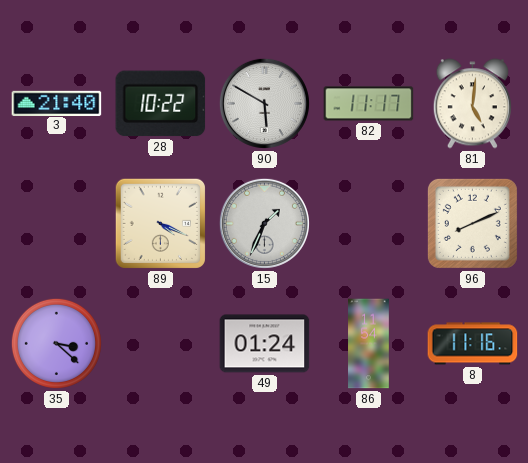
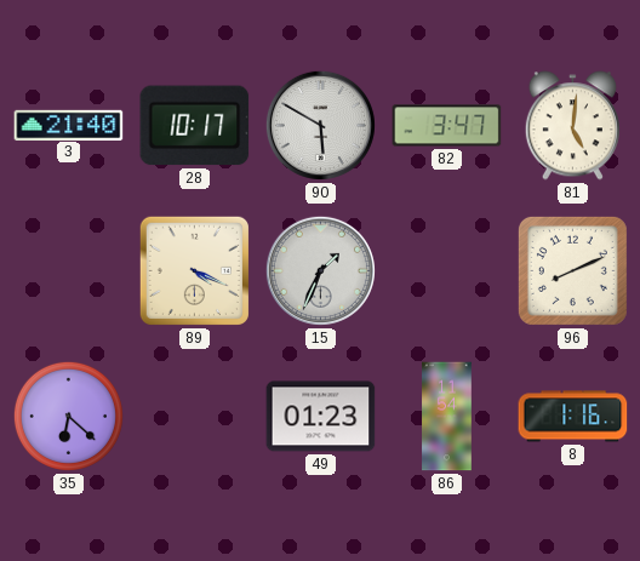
28: 10:22 -> 10:17
82: 11:17 -> 3:47
35: 3:22 -> 6:22
49: 01:24 -> 01:23
8: 11:16 -> 1:16
